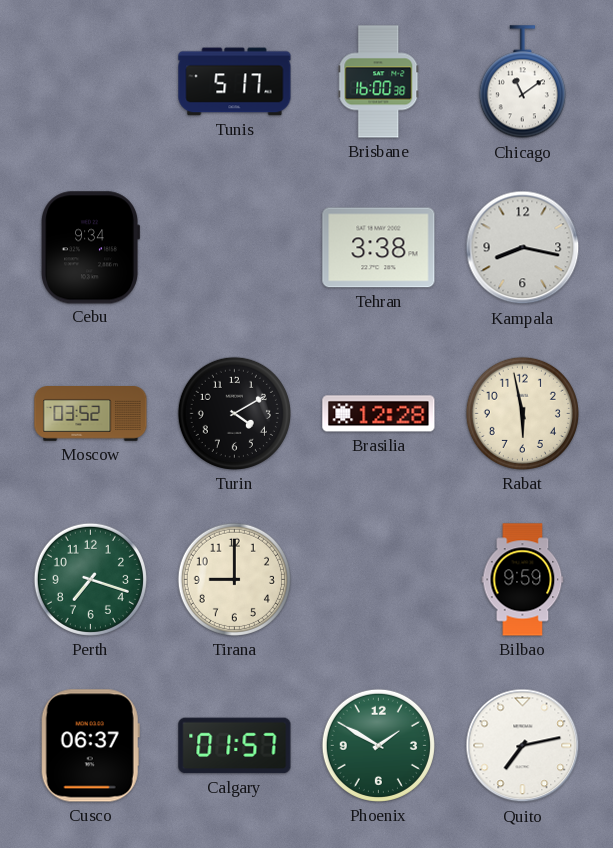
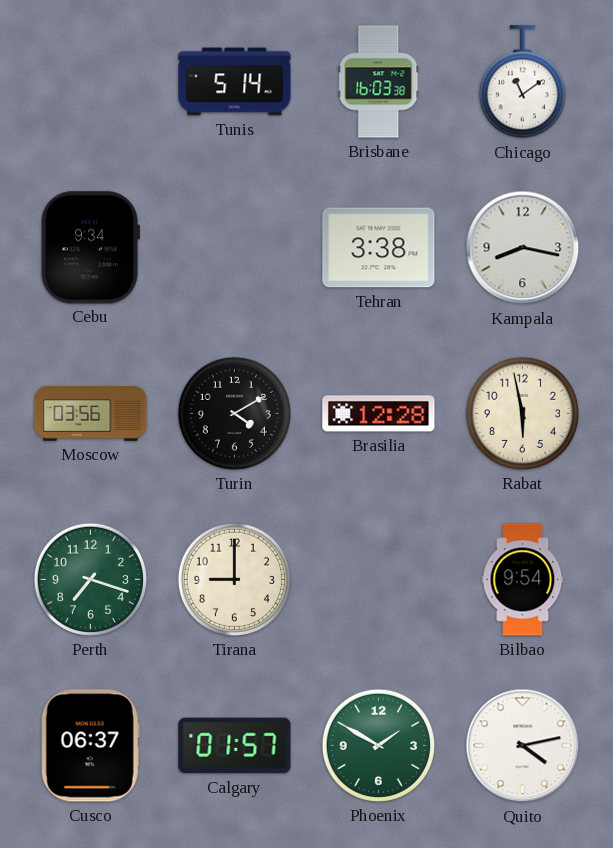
Tunis: 5:17 -> 5:14
Brisbane: 16:00 -> 16:03
Moscow: 03:52 -> 03:56
Bilbao: 9:59 -> 9:54
Quito: 7:13 -> 4:13
